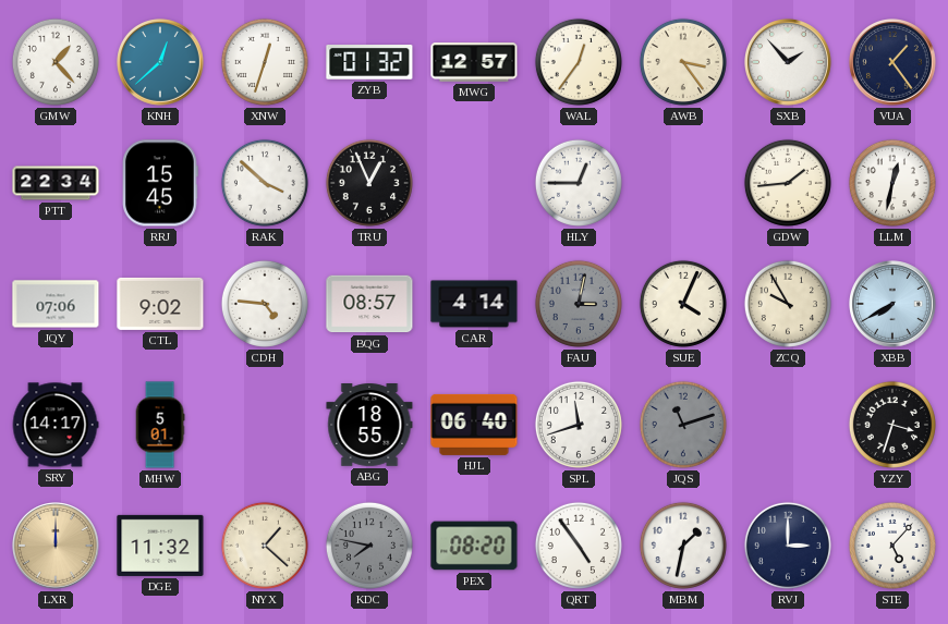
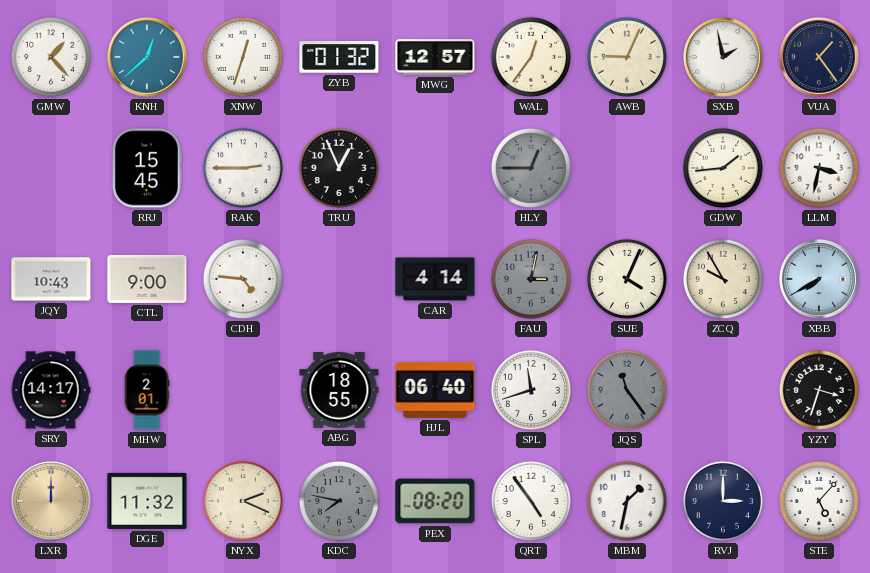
AWB: 3:24 -> 9:04
SXB: 1:53 -> 1:58
PTT: 22:34 -> none
RAK: 3:52 -> 2:45
HLY dial: white -> grey
LLM: 12:32 -> 3:32
JQY: 07:06 -> 10:43
CTL: 9:02 -> 9:00
BQG: 08:57 -> none
MHW: 5:01 -> 2:01
JQS: 11:12 -> 11:24
NYX: 1:22 -> 2:19
